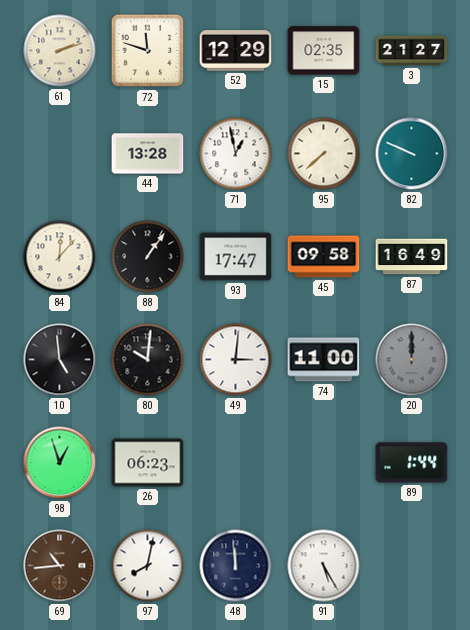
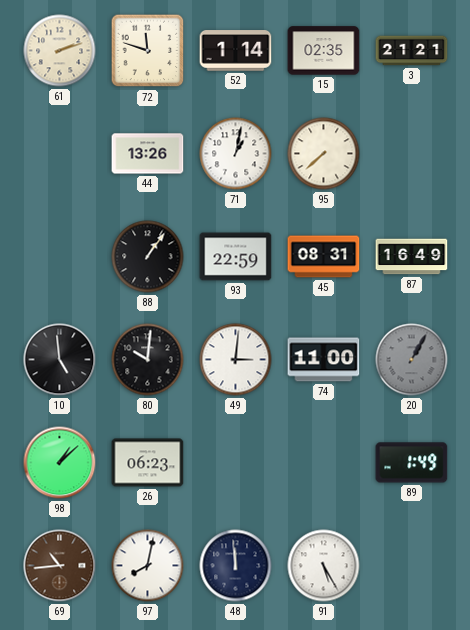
52: 12:29 -> 1:14
3: 21:27 -> 21:21
44: 13:28 -> 13:26
71: 12:58 -> 1:02
82: 9:49 -> none
84: 12:07 -> none
93: 17:47 -> 22:59
45: 09:58 -> 08:31
20: 12:00 -> 1:05
98: 12:57 -> 1:08
89: 1:44 -> 1:49
